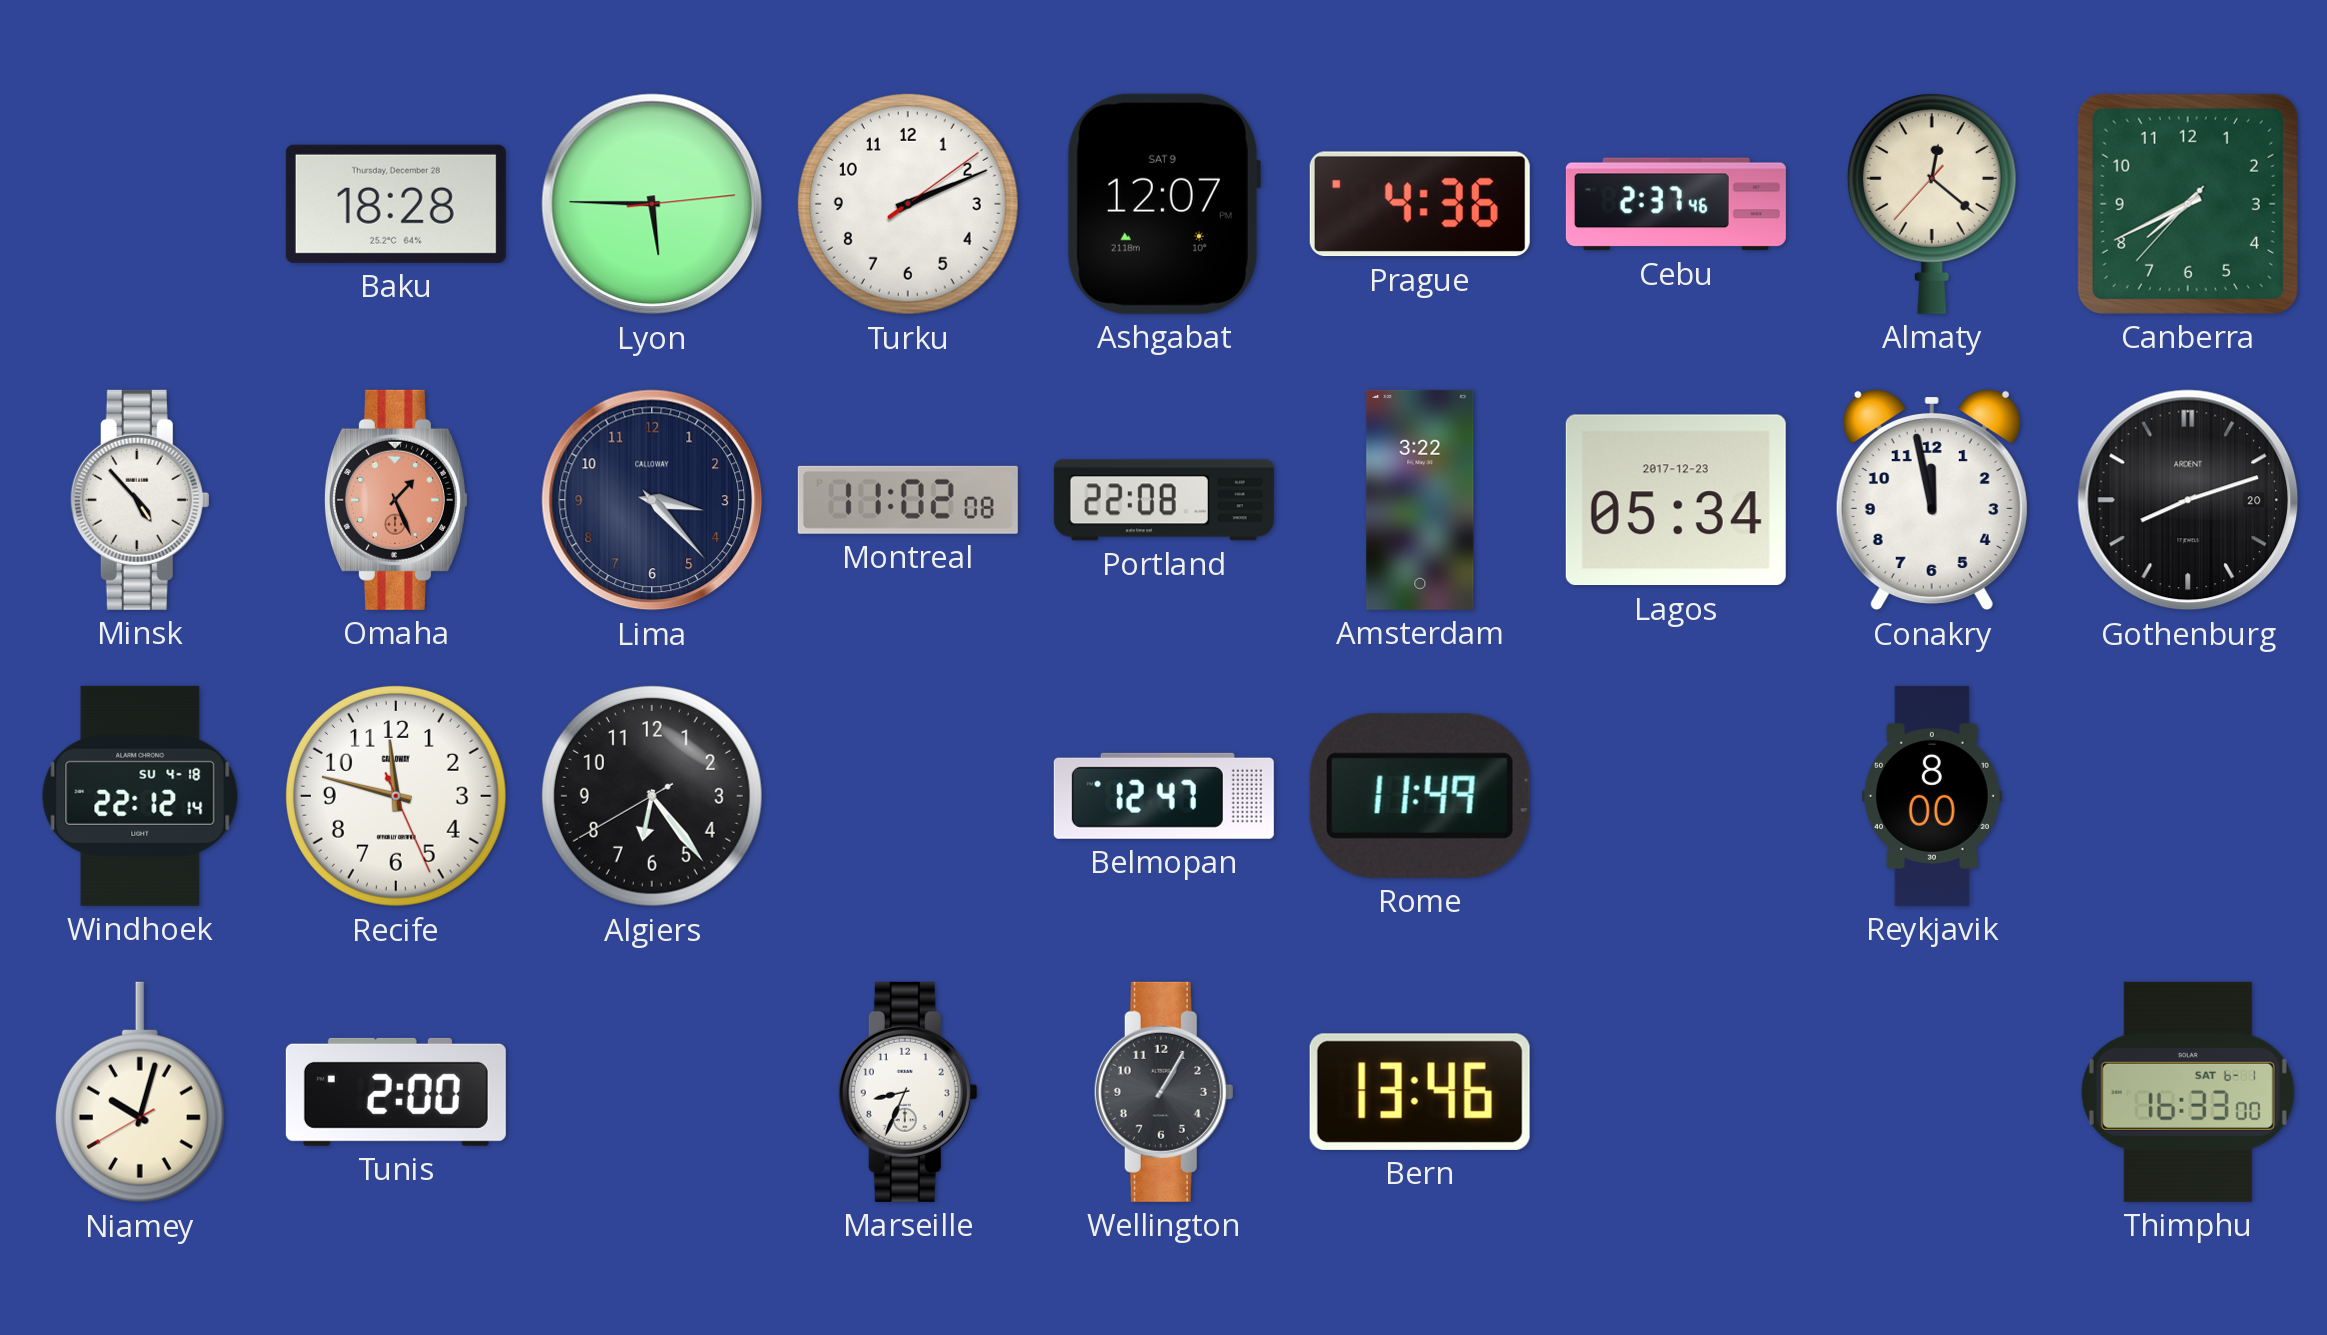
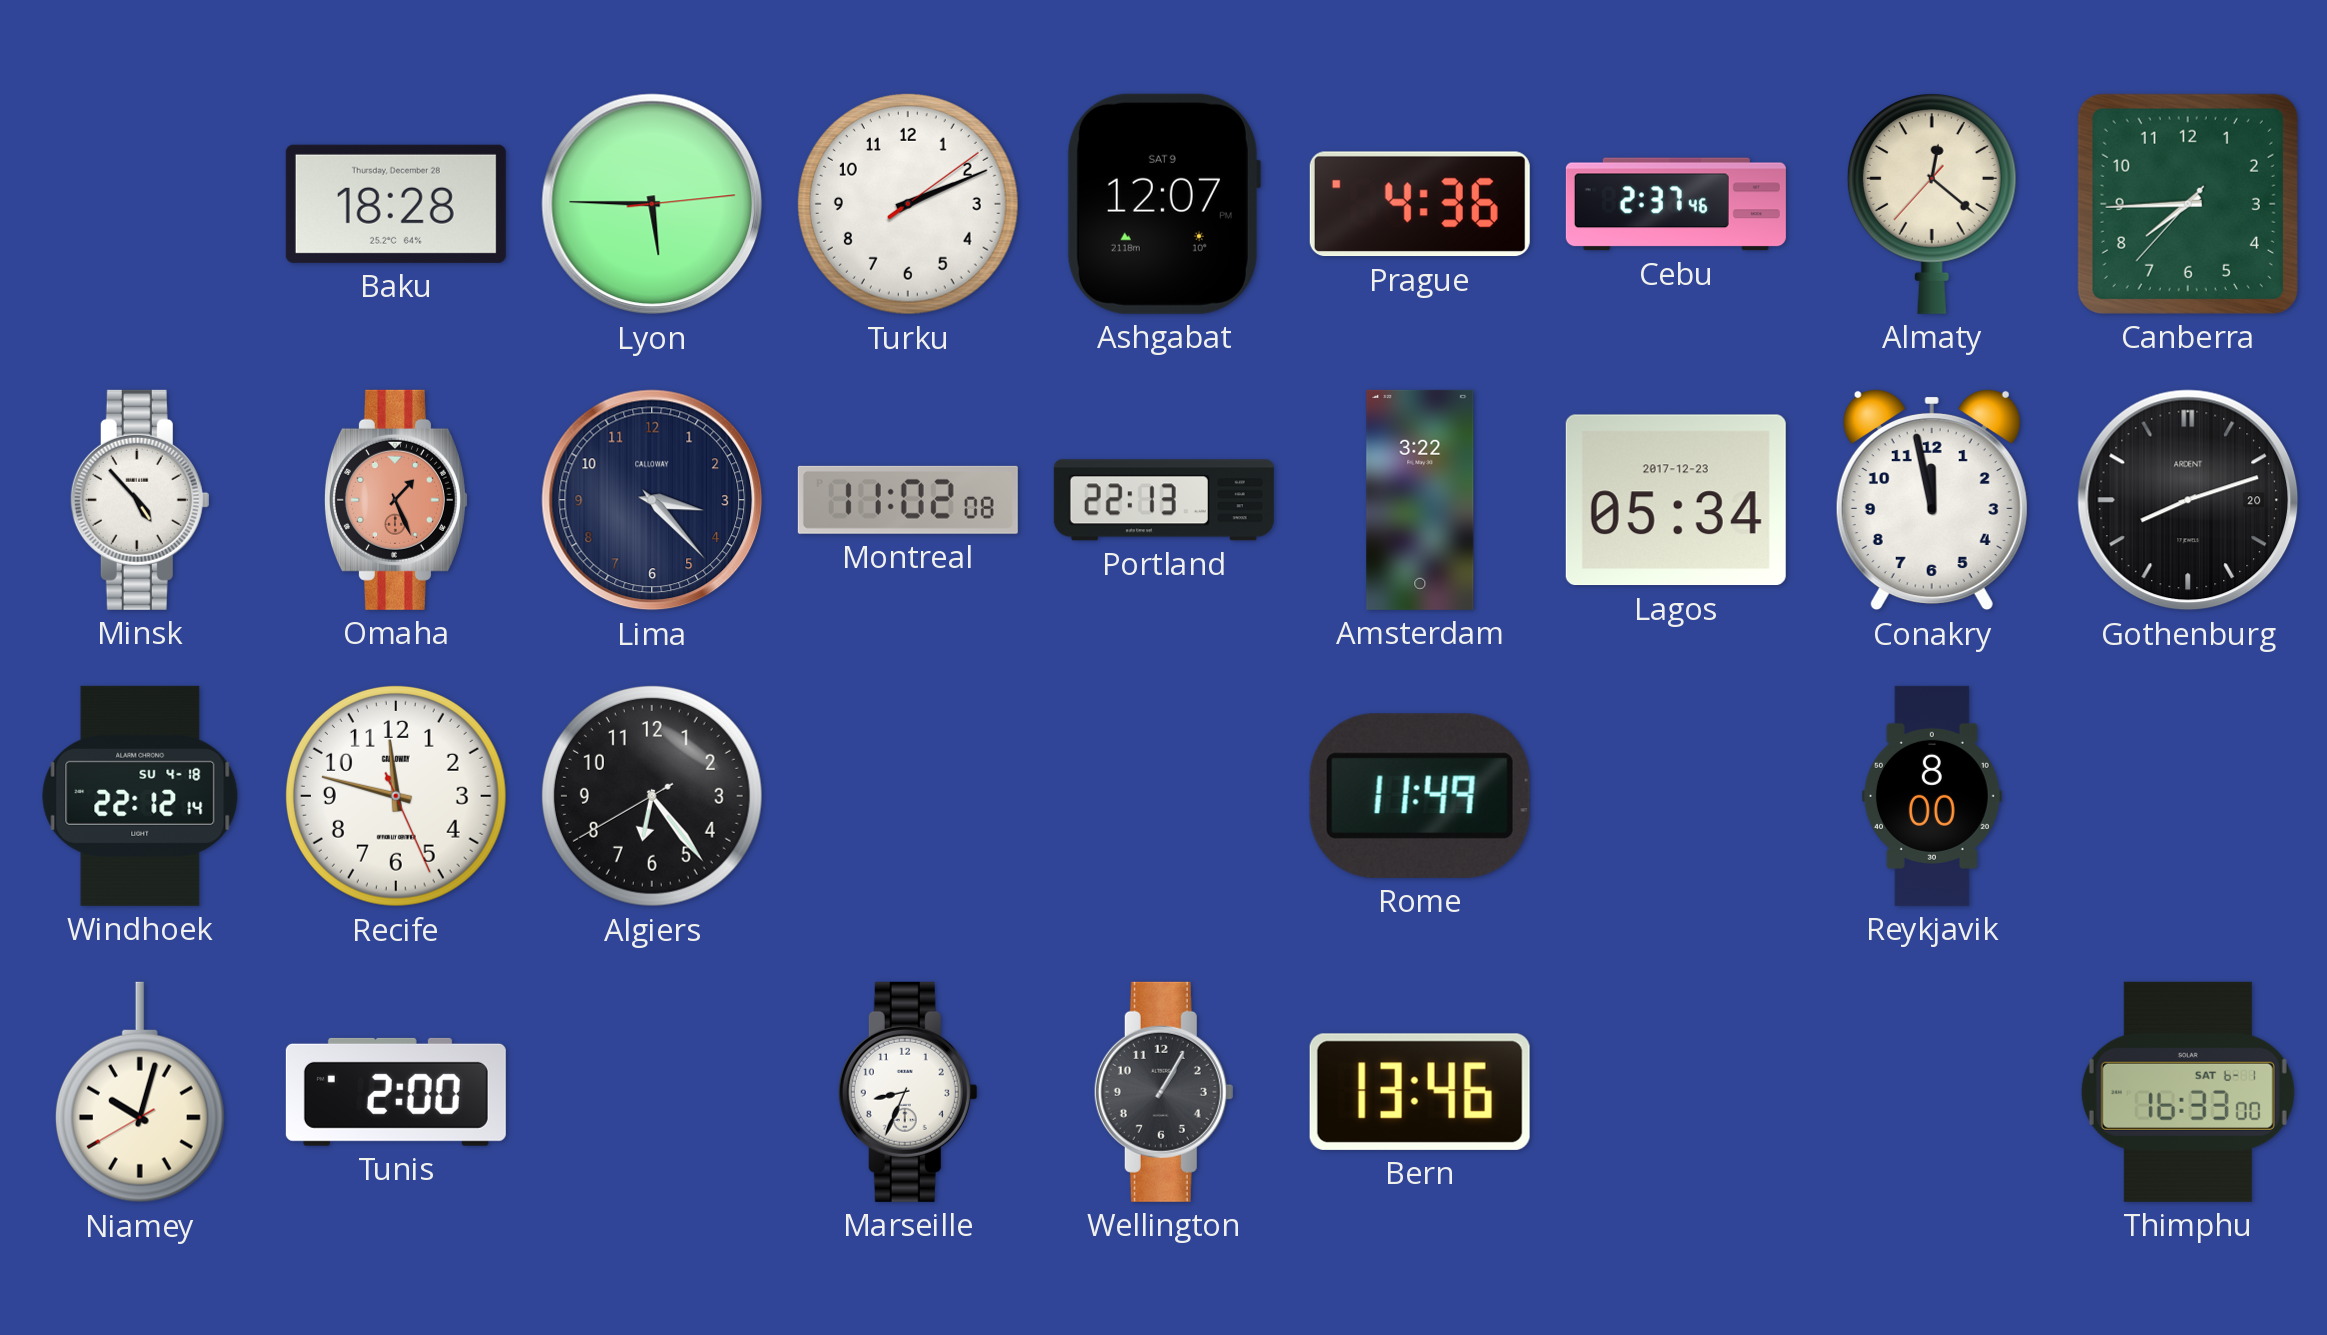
Canberra: 7:40 -> 7:44
Portland: 22:08 -> 22:13
Belmopan: 12:47 -> none
